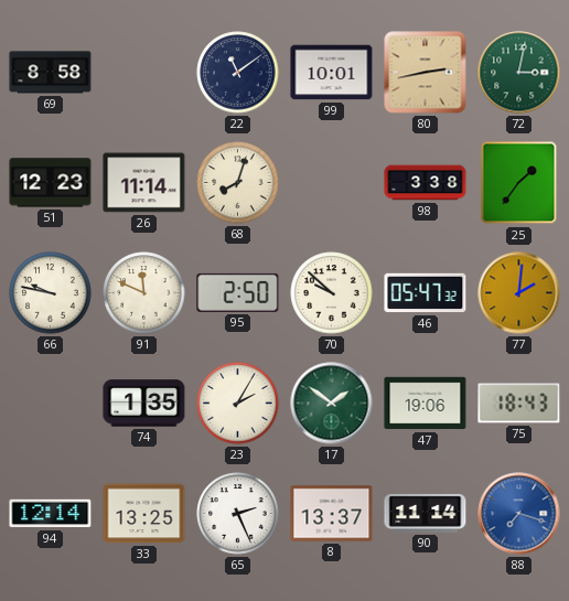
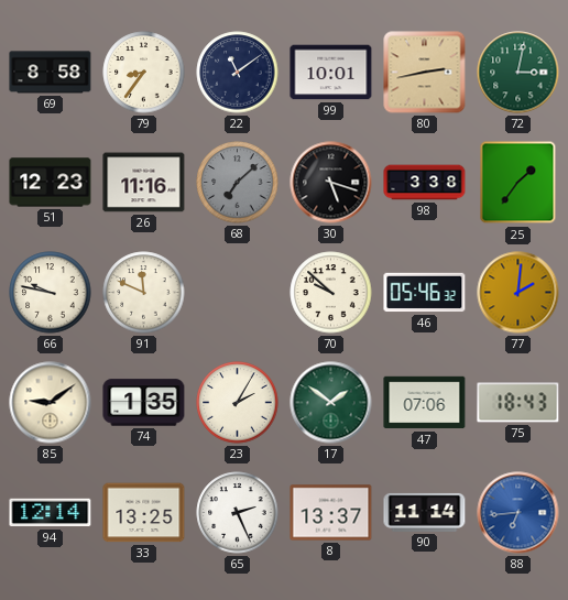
79: none -> 8:36
26: 11:14 -> 11:16
68: 8:03 -> 7:08
68 dial: cream -> grey
30: none -> 5:18
95: 2:50 -> none
46: 05:47 -> 05:46
85: none -> 9:09
47: 19:06 -> 07:06
88: 7:18 -> 6:44
